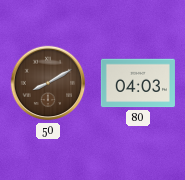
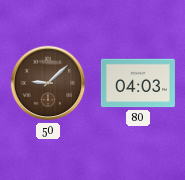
50: 8:10 -> 9:08
